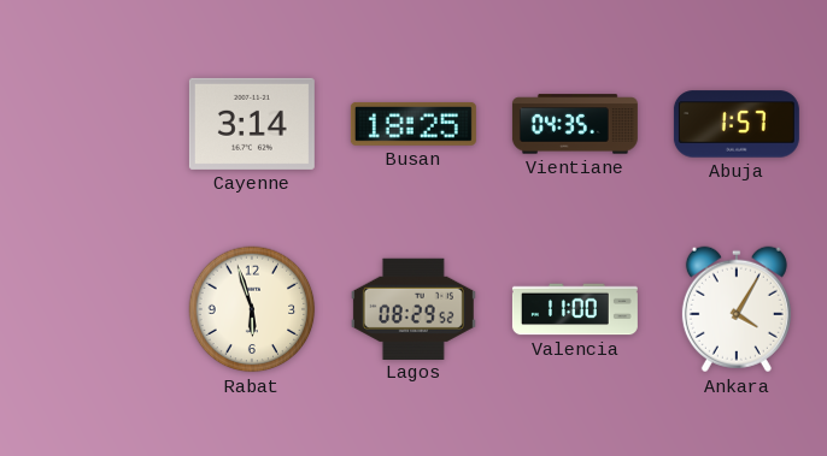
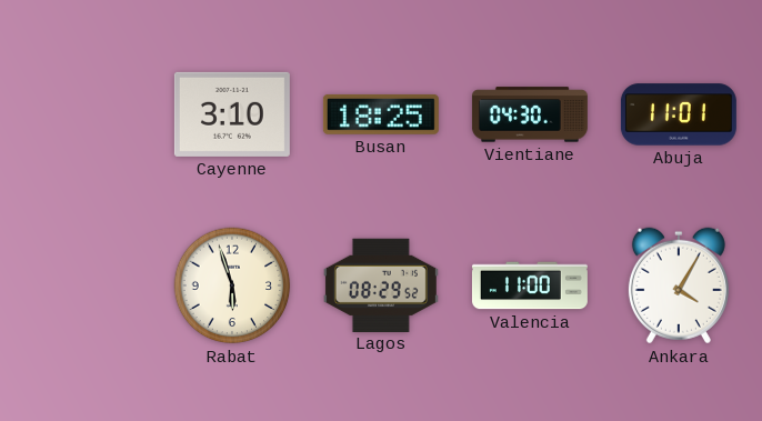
Cayenne: 3:14 -> 3:10
Vientiane: 04:35 -> 04:30
Abuja: 1:57 -> 11:01
